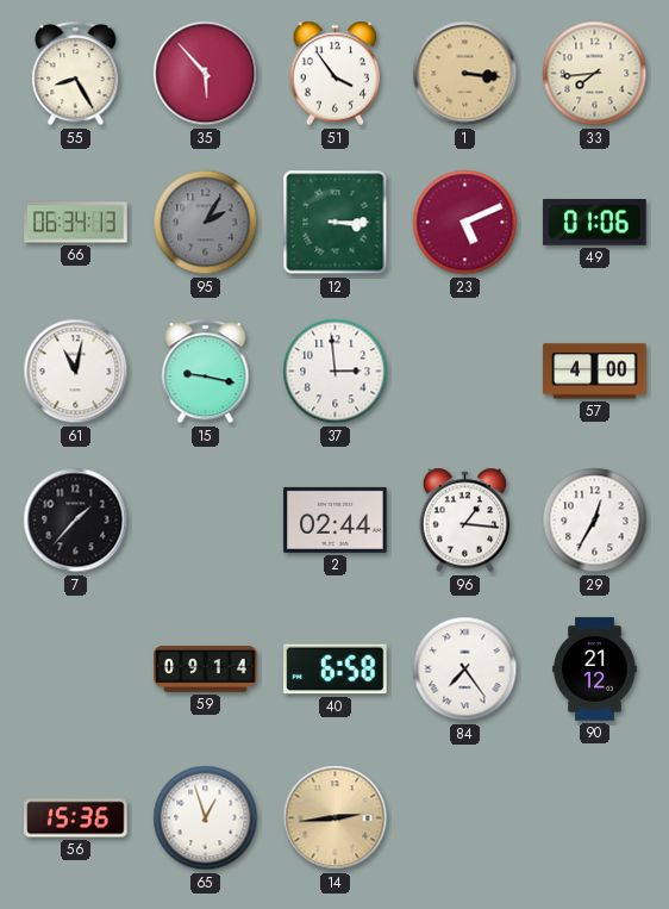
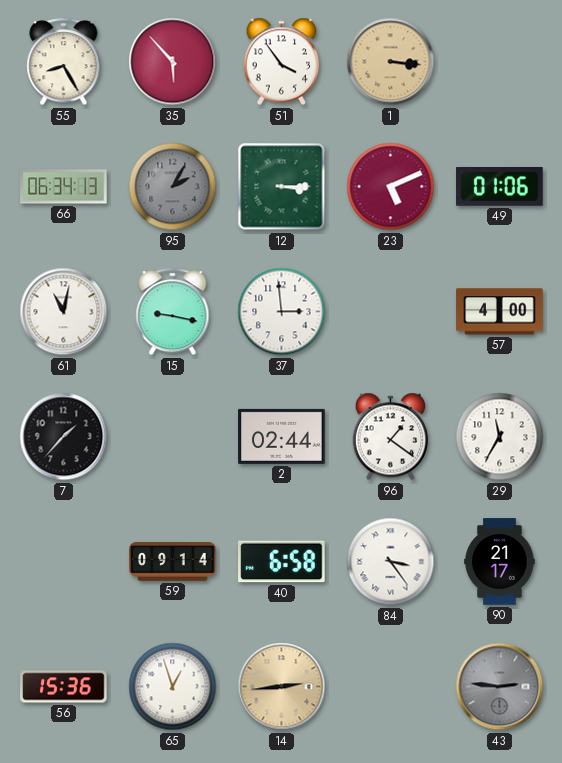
33: 7:44 -> none
96: 1:16 -> 1:21
29: 12:35 -> 11:35
84: 7:24 -> 3:24
90: 21:12 -> 21:17
43: none -> 2:46
